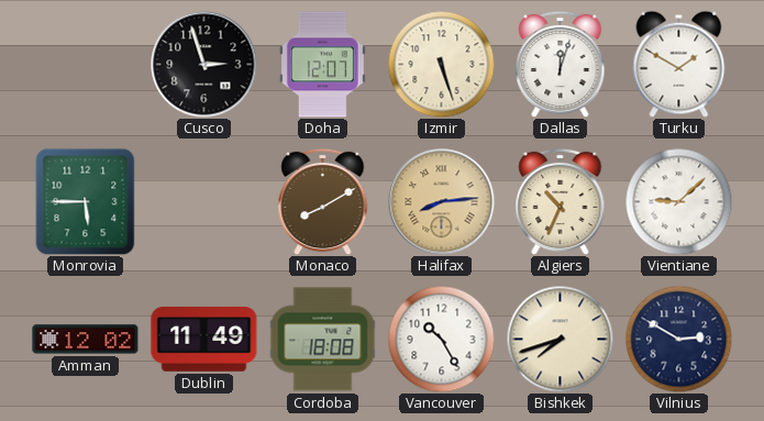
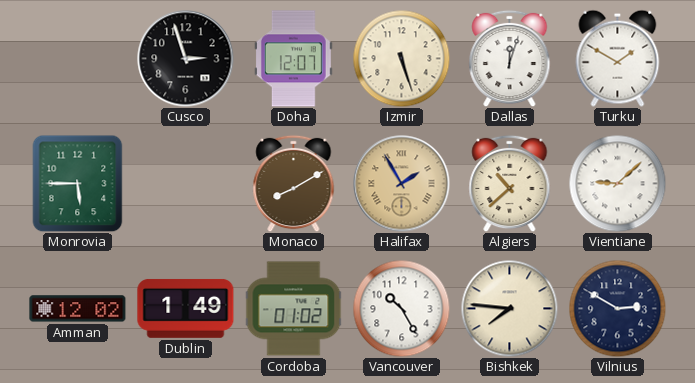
Halifax: 8:14 -> 1:55
Algiers: 10:34 -> 10:38
Dublin: 11:49 -> 1:49
Cordoba: 18:08 -> 01:02
Bishkek: 7:42 -> 7:46
